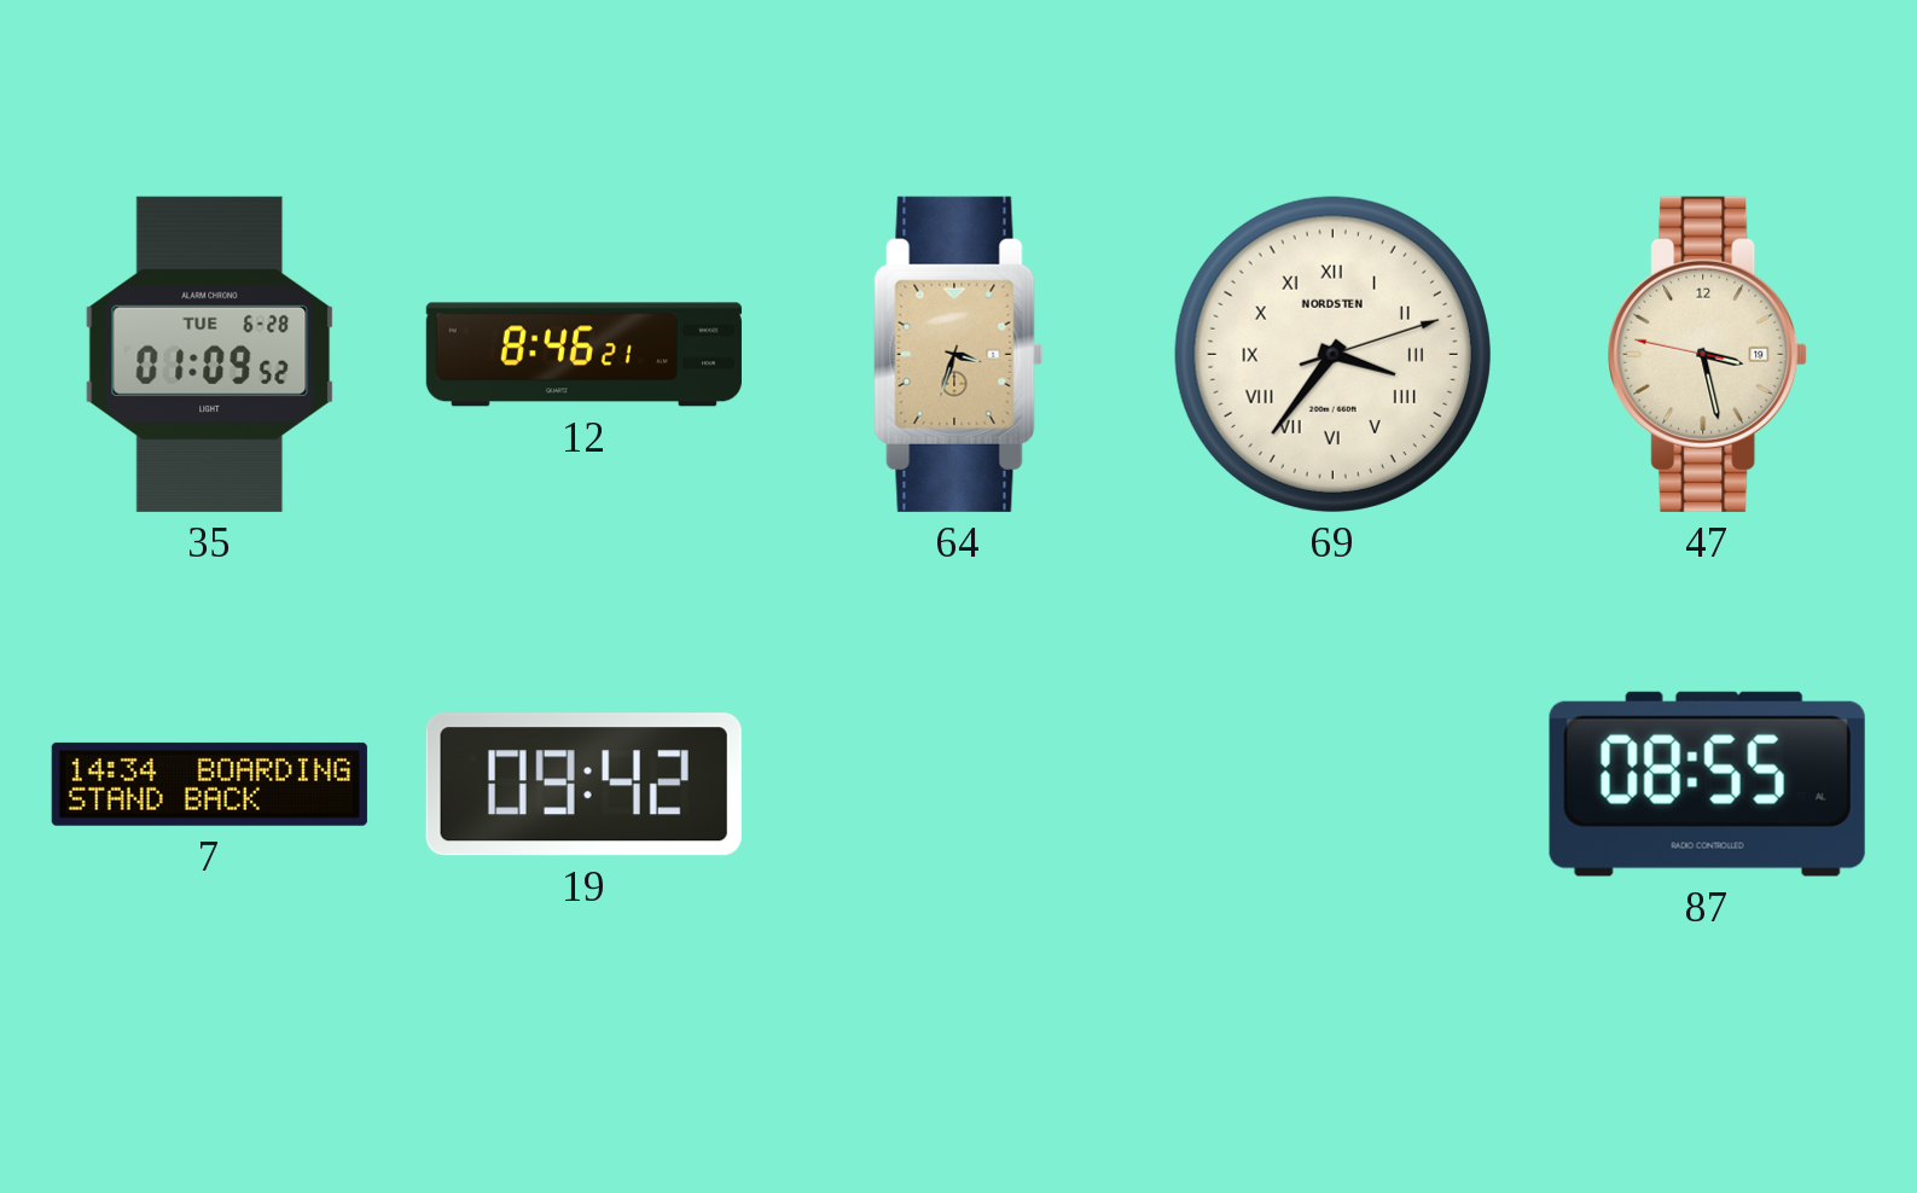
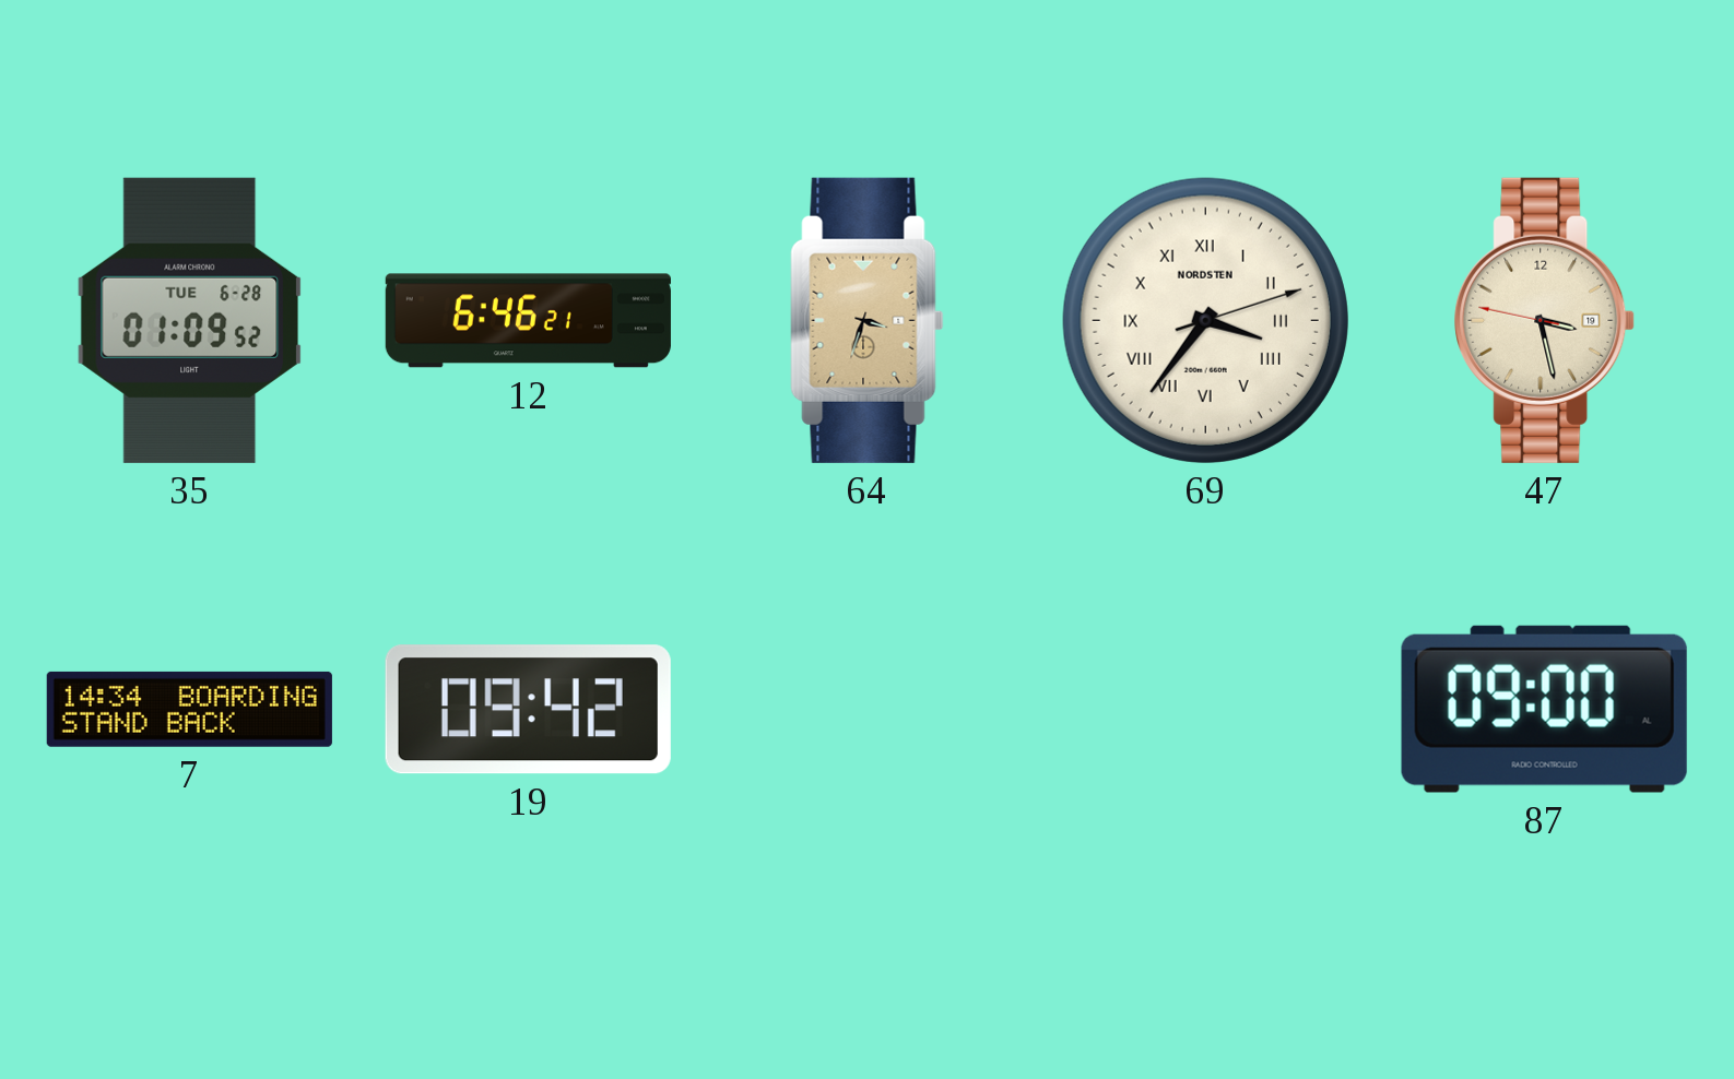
12: 8:46 -> 6:46
87: 08:55 -> 09:00
